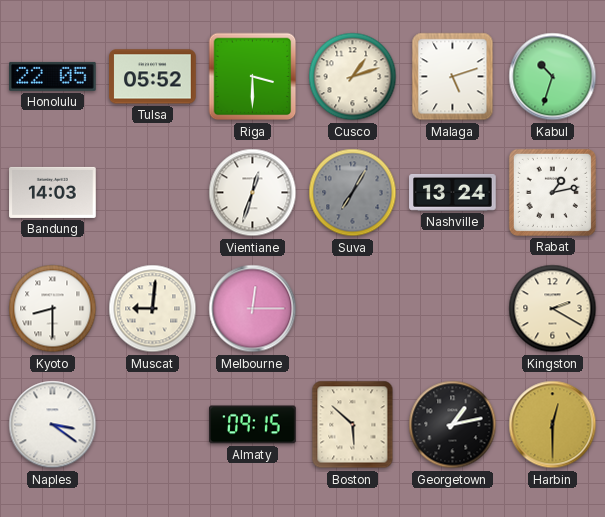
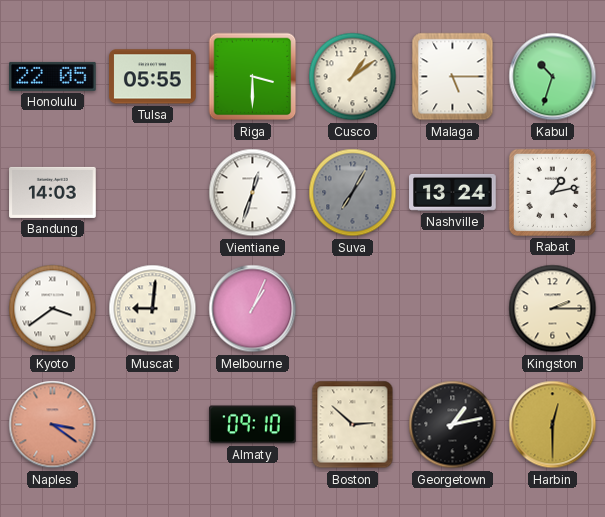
Tulsa: 05:52 -> 05:55
Cusco: 1:12 -> 1:09
Malaga: 5:12 -> 5:15
Kyoto: 8:30 -> 3:39
Melbourne: 12:15 -> 1:04
Kingston: 2:20 -> 2:15
Naples dial: white -> salmon
Almaty: 09:15 -> 09:10
Boston: 5:52 -> 2:52
